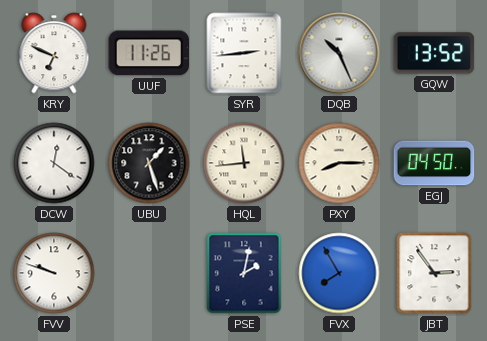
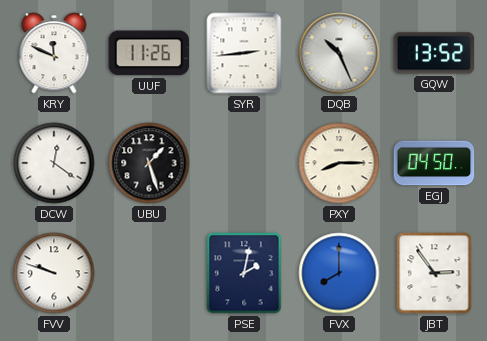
KRY: 6:49 -> 11:49
HQL: 11:44 -> none
FVX: 7:55 -> 8:00
